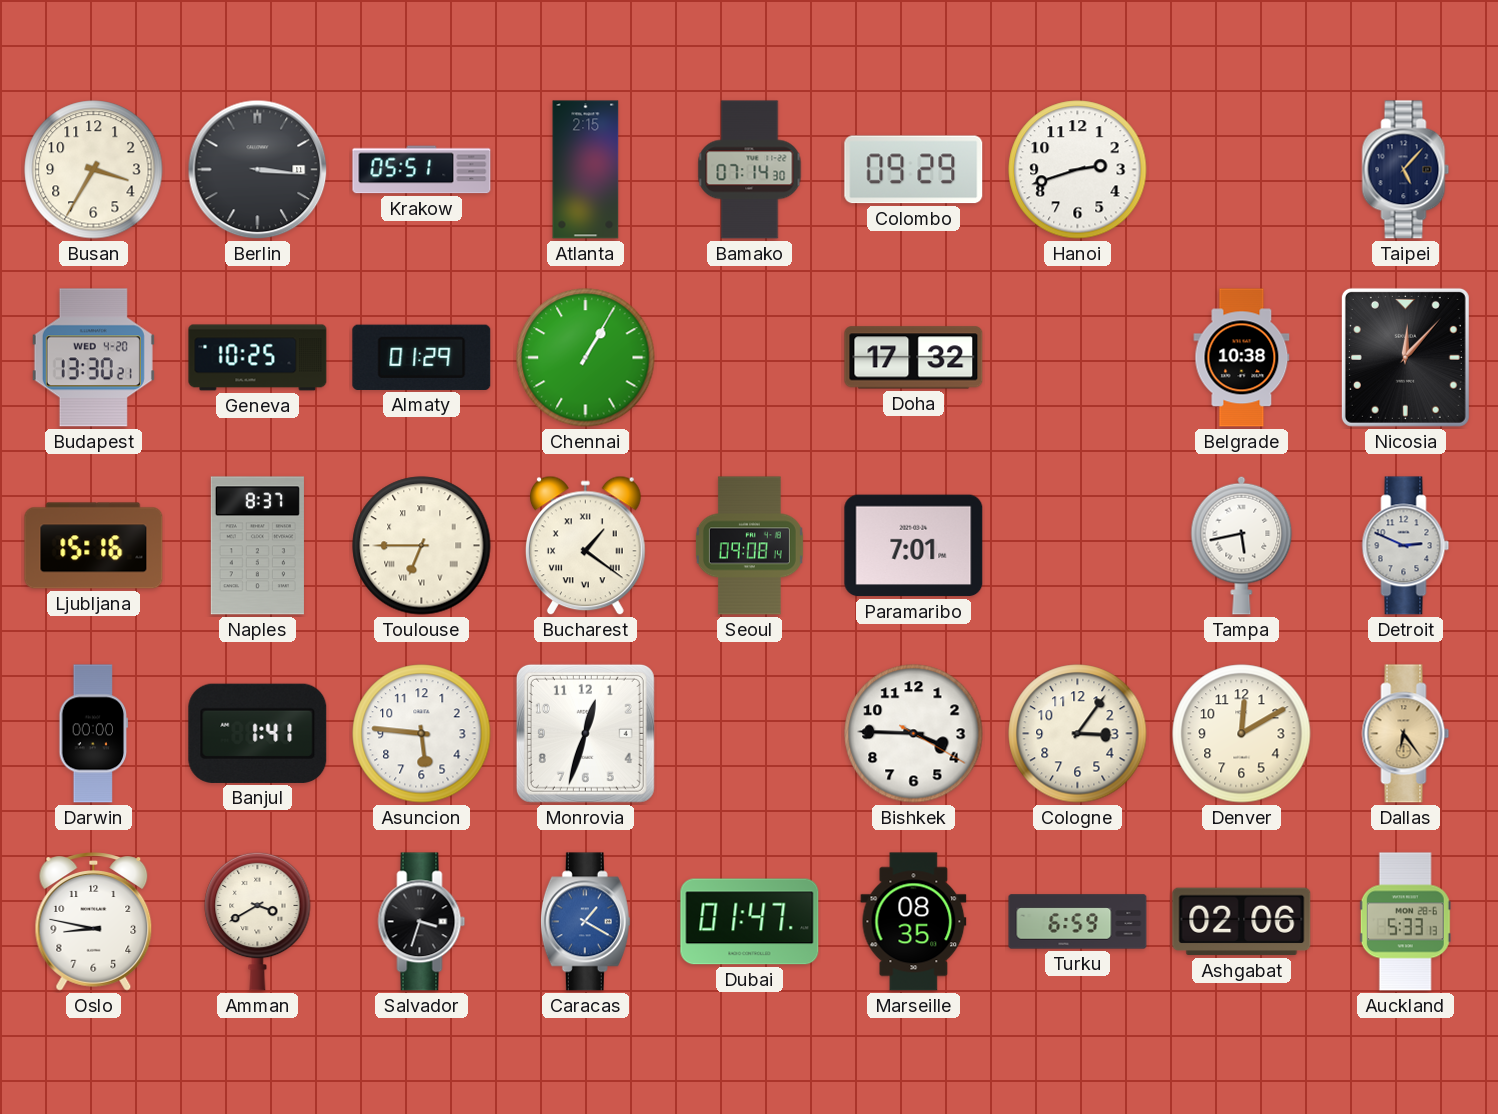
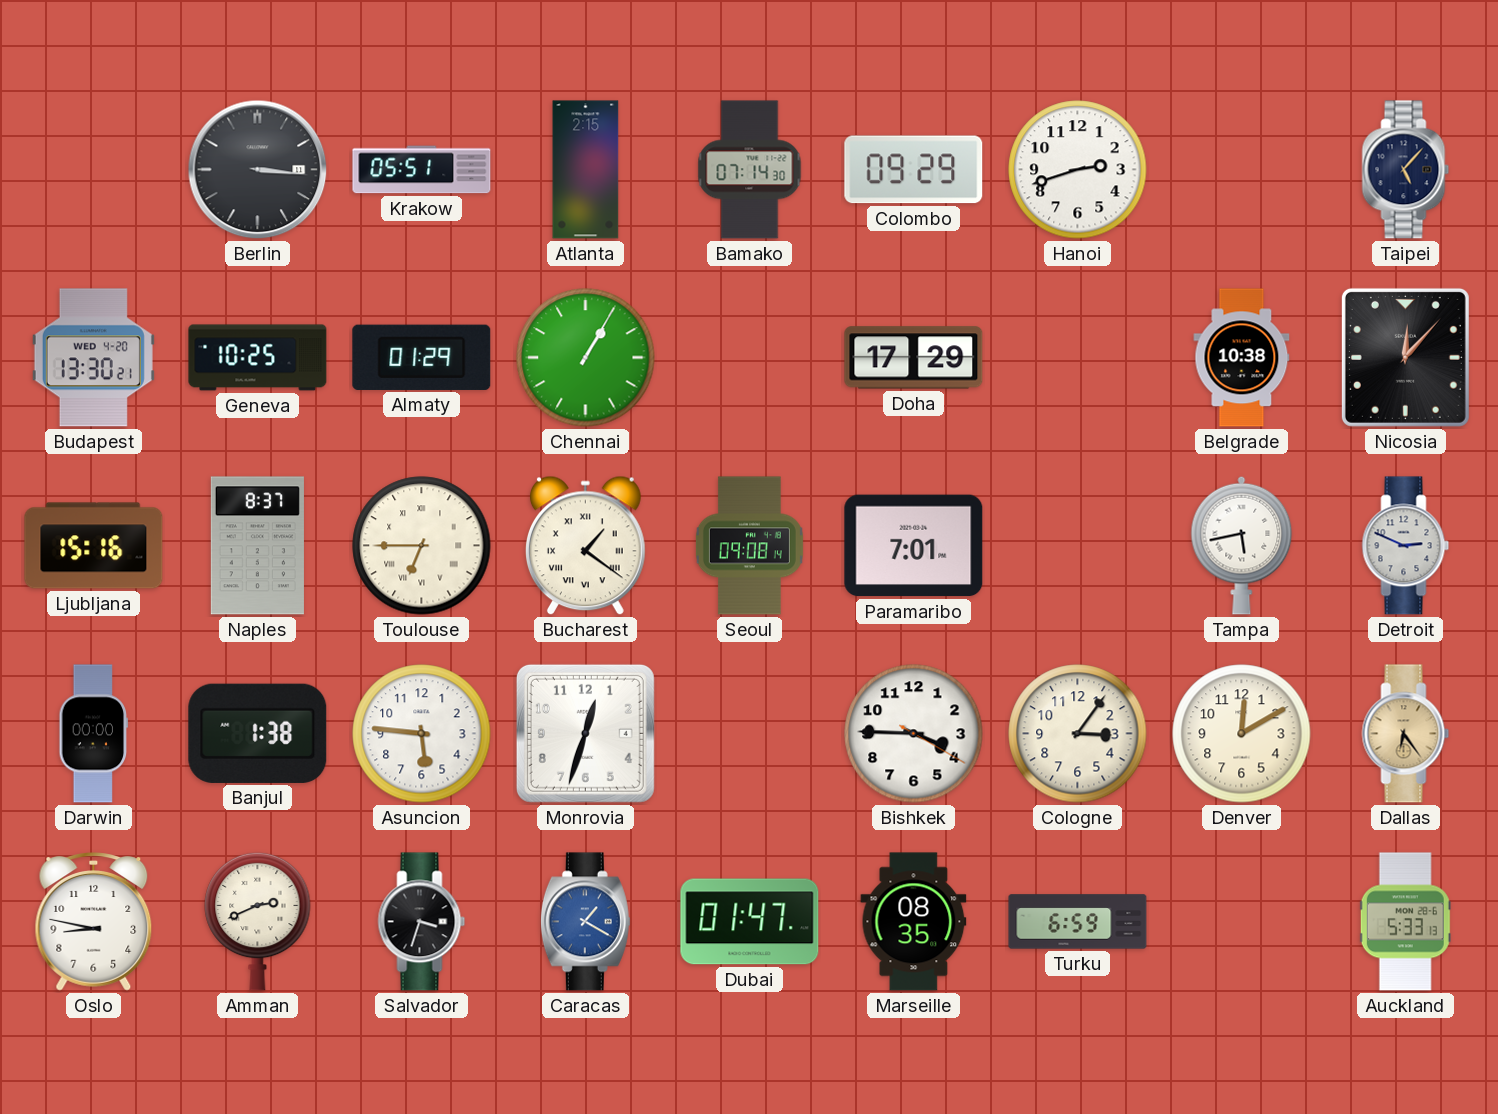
Busan: 3:35 -> none
Doha: 17:32 -> 17:29
Banjul: 1:41 -> 1:38
Amman: 3:40 -> 2:41
Ashgabat: 02:06 -> none
